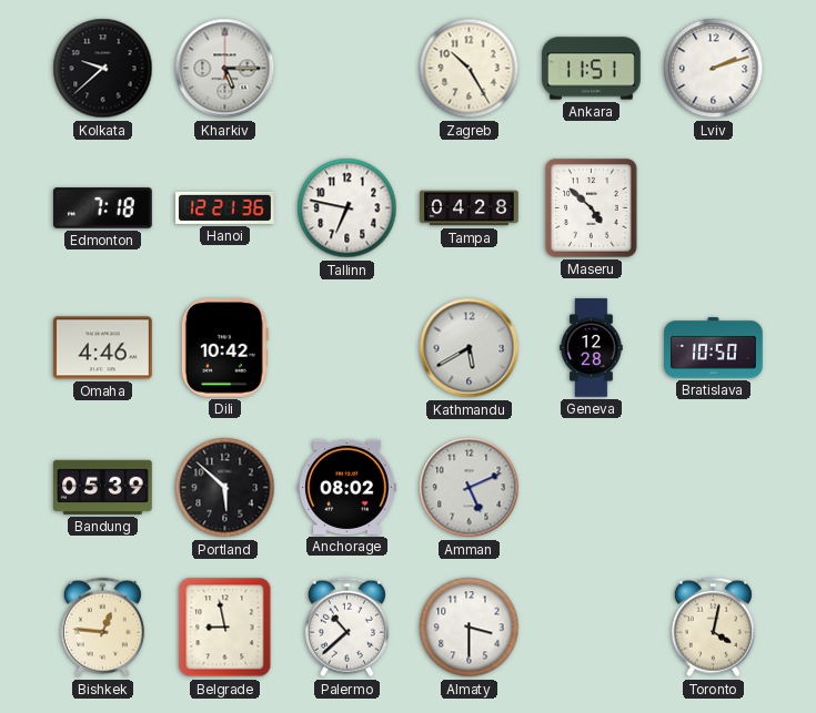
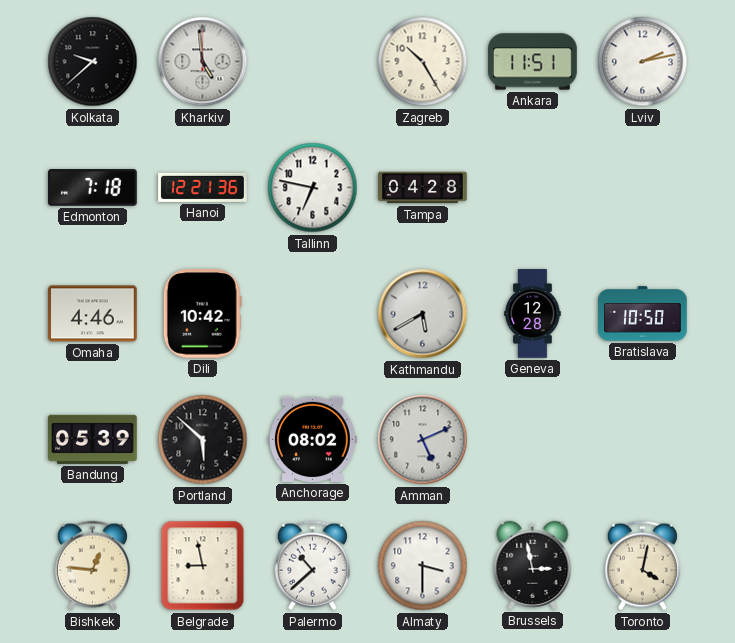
Kharkiv: 5:15 -> 4:59
Lviv: 2:12 -> 2:13
Maseru: 4:52 -> none
Brussels: none -> 2:58
